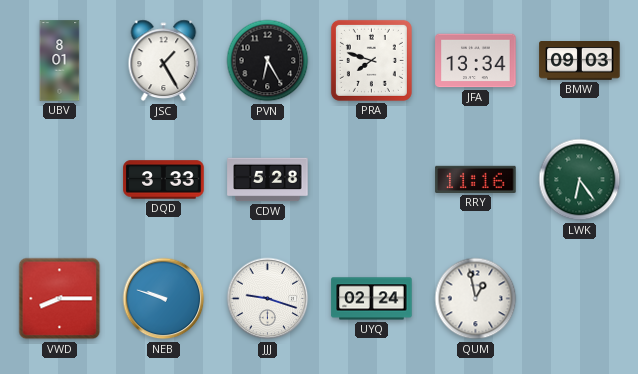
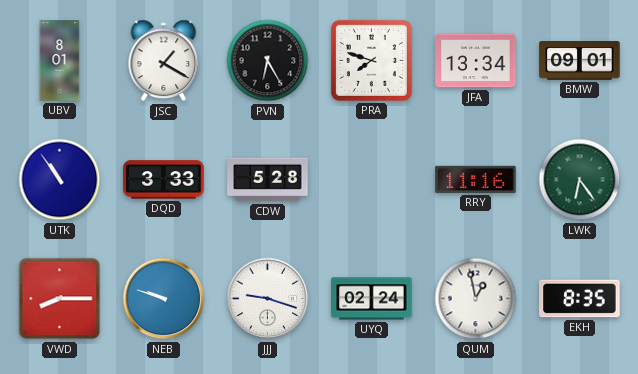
JSC: 1:25 -> 1:20
BMW: 09:03 -> 09:01
UTK: none -> 10:54
EKH: none -> 8:35
